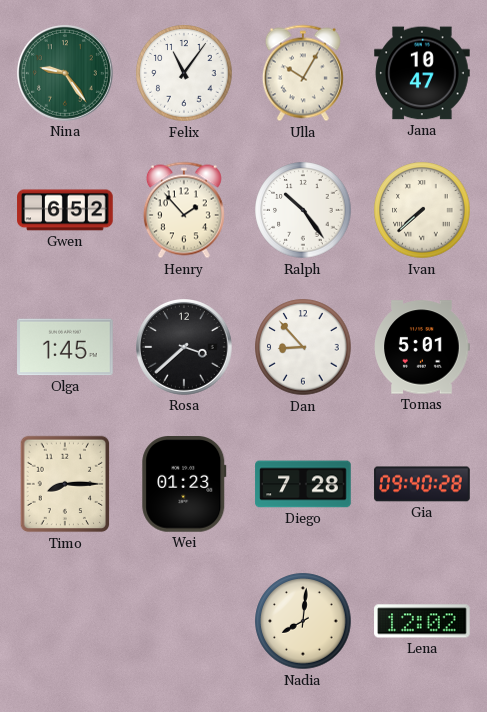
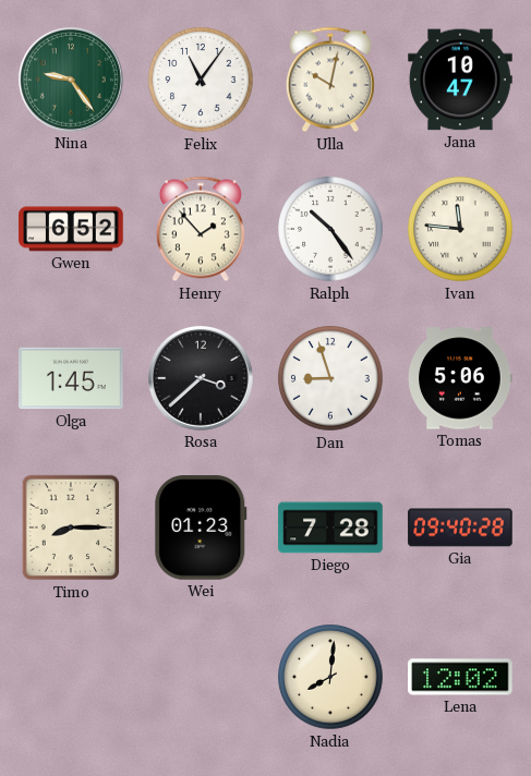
Ulla: 10:05 -> 10:02
Ivan: 7:38 -> 11:46
Dan: 8:53 -> 8:57
Tomas: 5:01 -> 5:06
